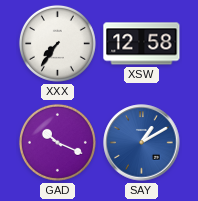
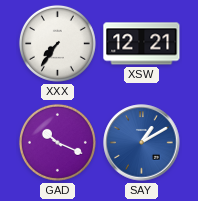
XSW: 12:58 -> 12:21
